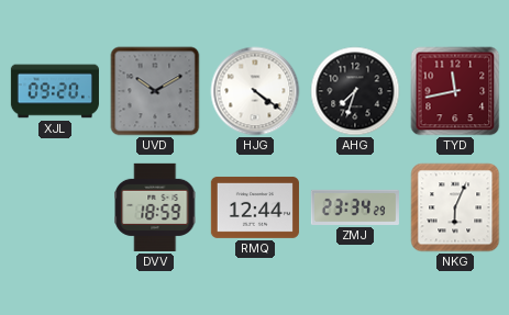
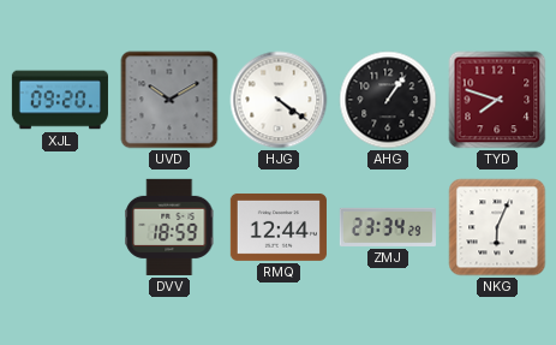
AHG: 7:33 -> 1:06
TYD: 11:43 -> 7:48
